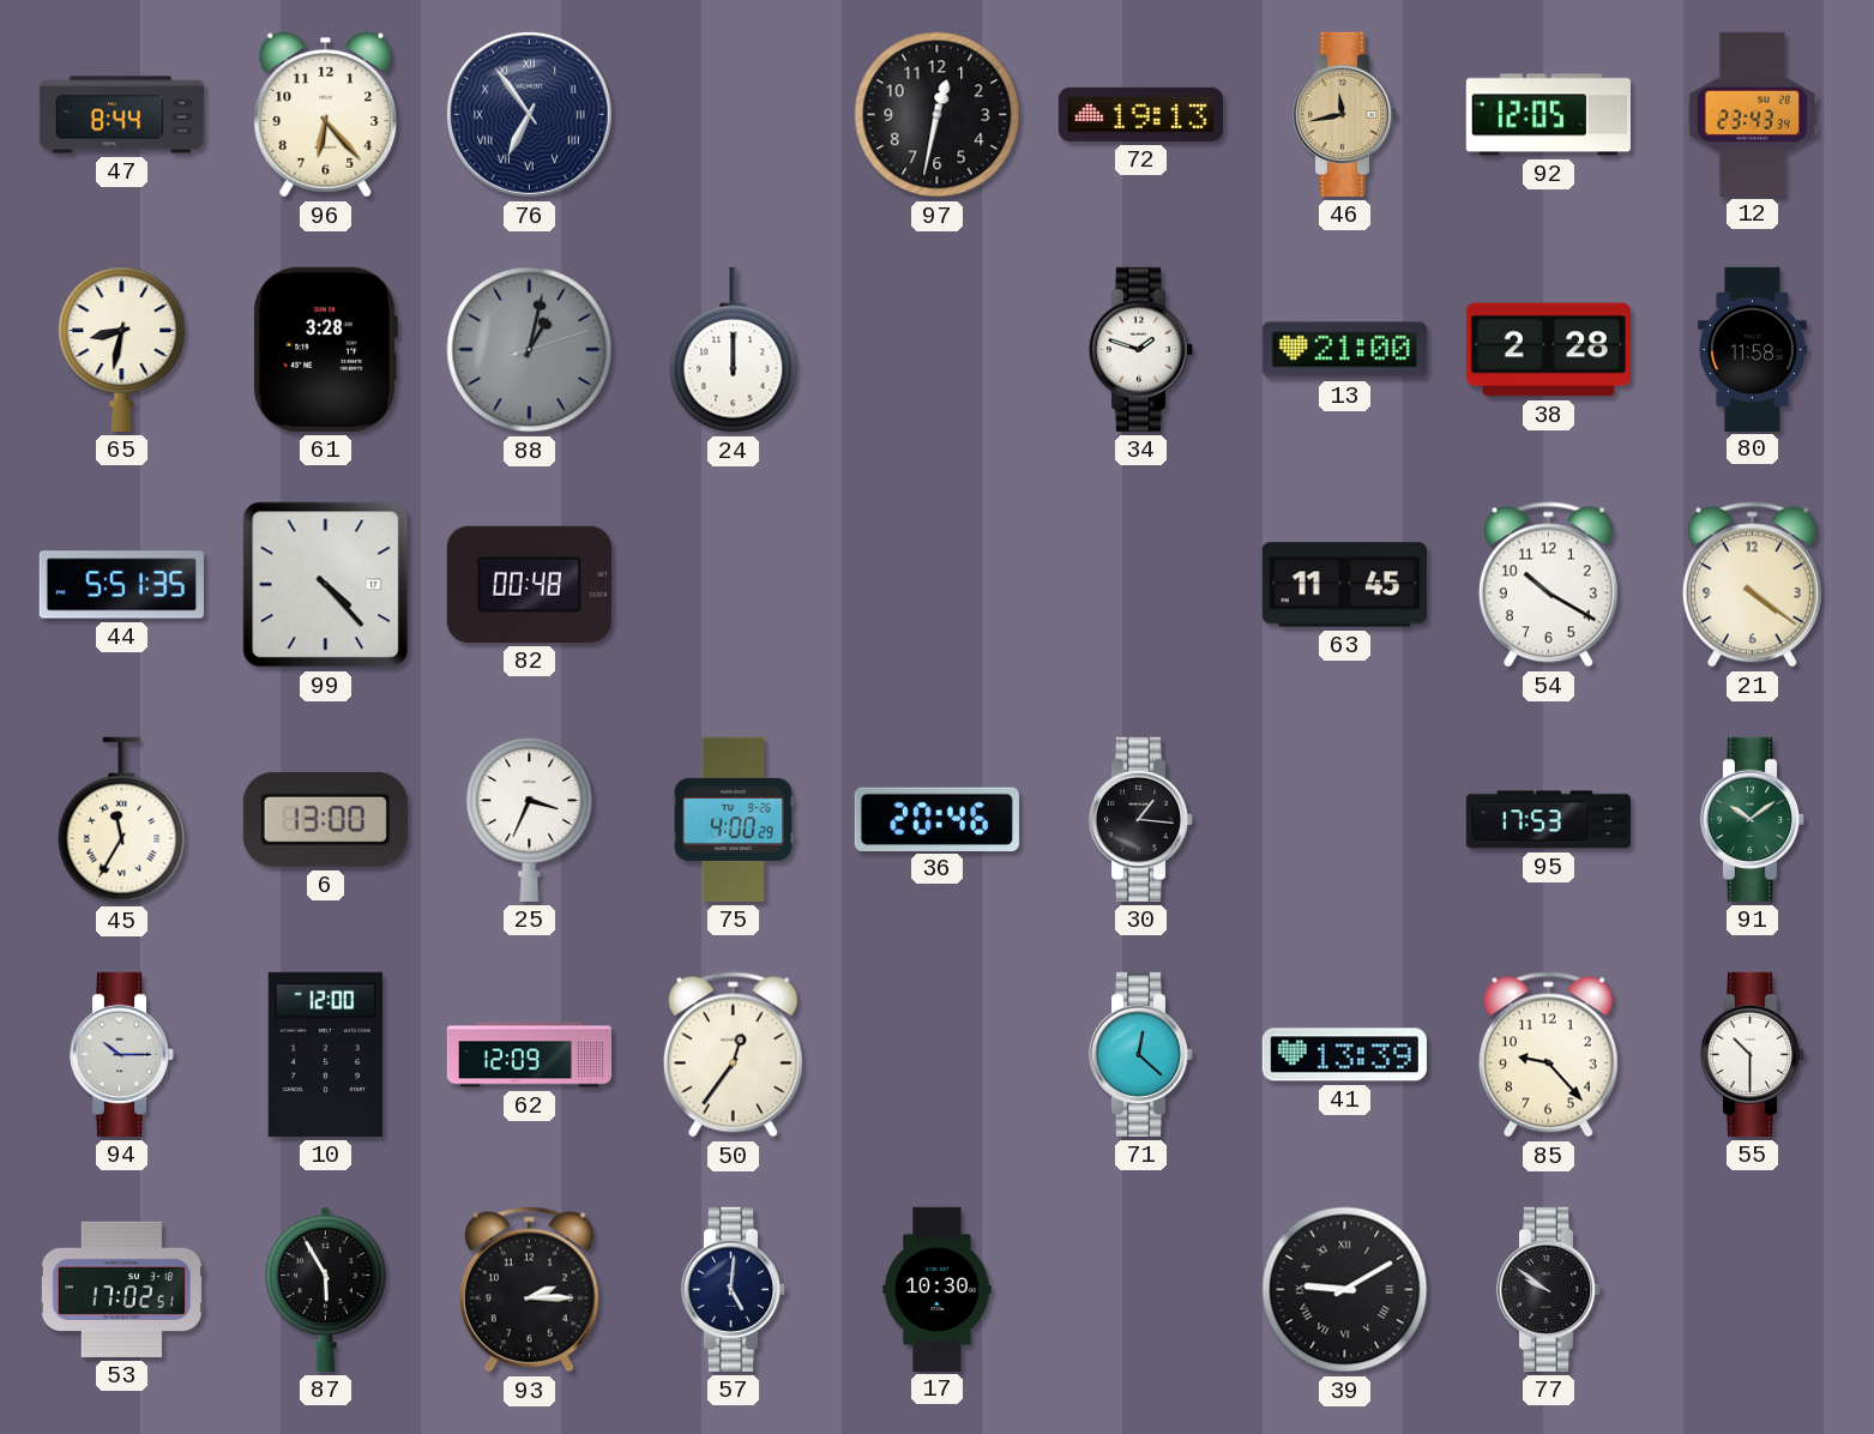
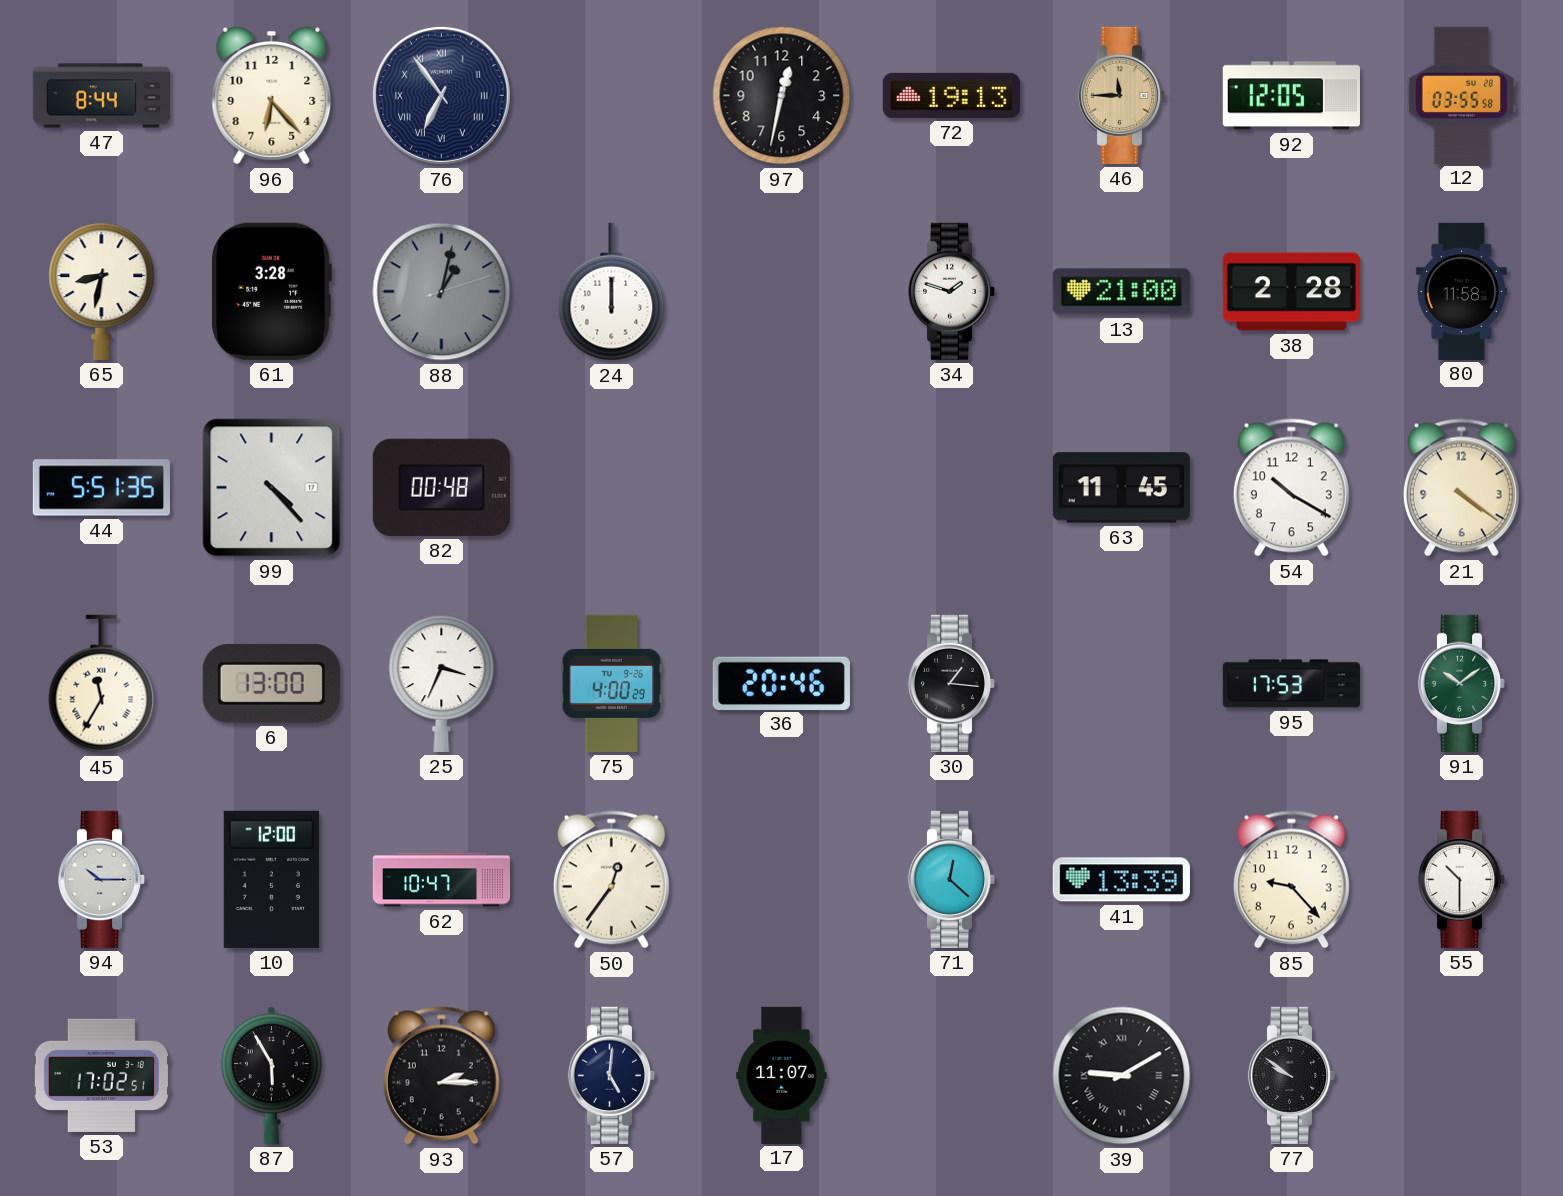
46: 11:43 -> 11:45
12: 23:43 -> 03:55
62: 12:09 -> 10:47
17: 10:30 -> 11:07
